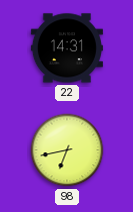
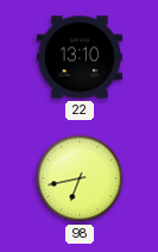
22: 14:31 -> 13:10
